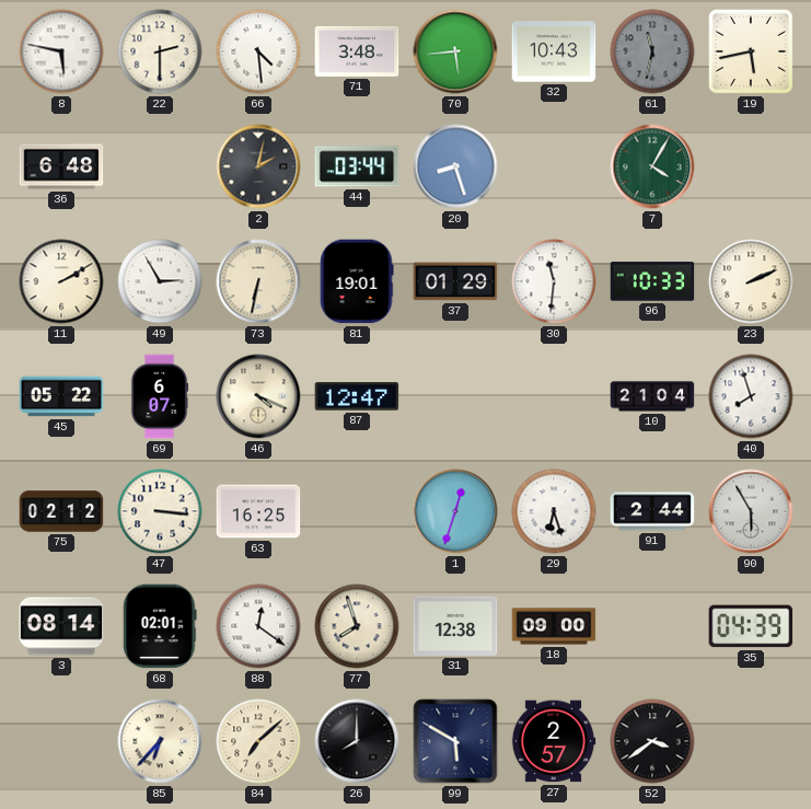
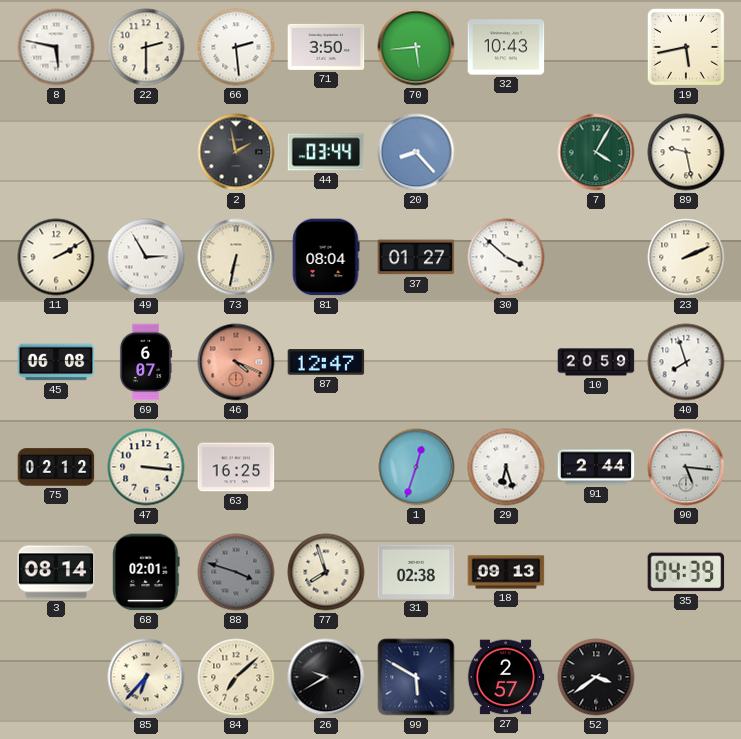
66: 4:29 -> 2:29
71: 3:48 -> 3:50
61: 11:32 -> none
36: 6:48 -> none
2: 2:02 -> 1:58
20: 8:27 -> 8:23
89: none -> 9:28
81: 19:01 -> 08:04
37: 01:29 -> 01:27
30: 11:31 -> 3:52
96: 10:33 -> none
45: 05:22 -> 06:08
46 dial: cream -> salmon
10: 21:04 -> 20:59
90: 5:55 -> 5:16
88: 12:21 -> 3:48
88 dial: white -> grey
31: 12:38 -> 02:38
18: 09:00 -> 09:13
26: 8:00 -> 9:40
